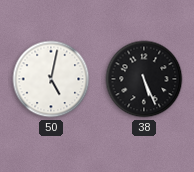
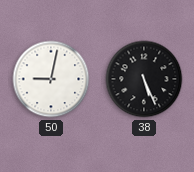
50: 5:02 -> 9:02
